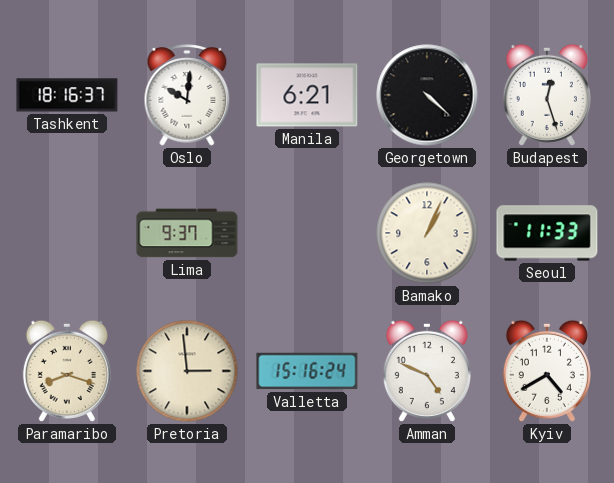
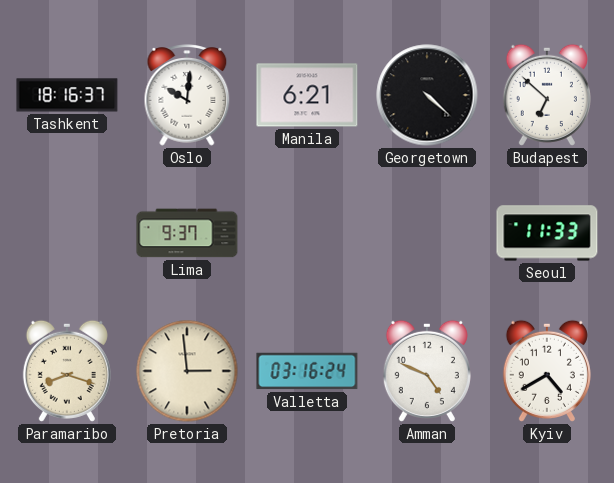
Budapest: 12:27 -> 6:52
Bamako: 1:04 -> none
Valletta: 15:16 -> 03:16
